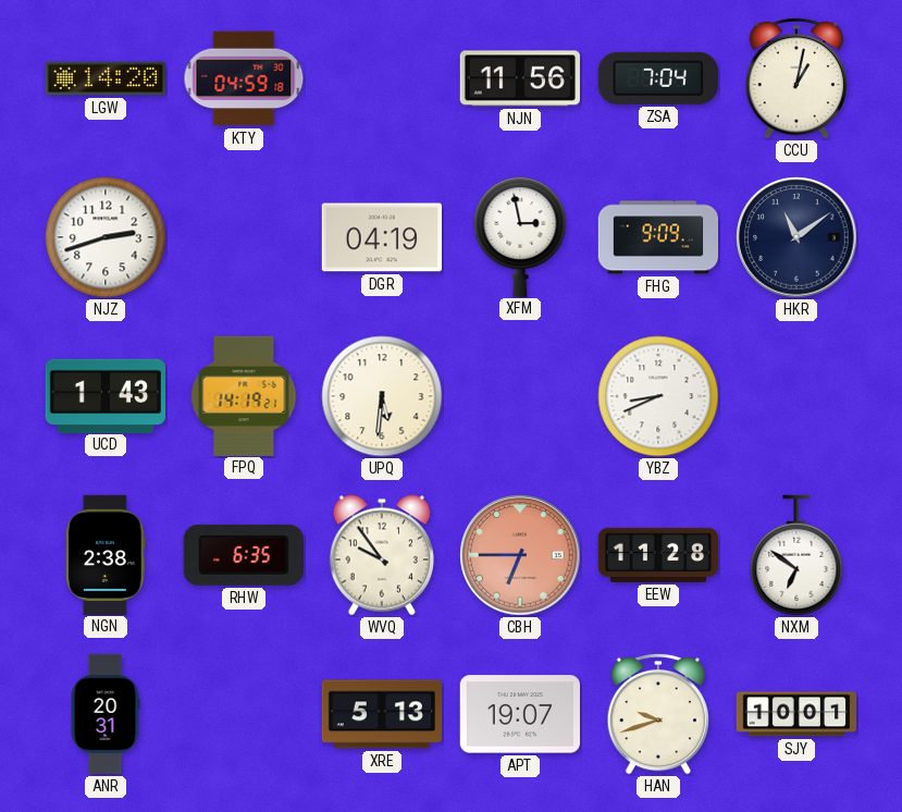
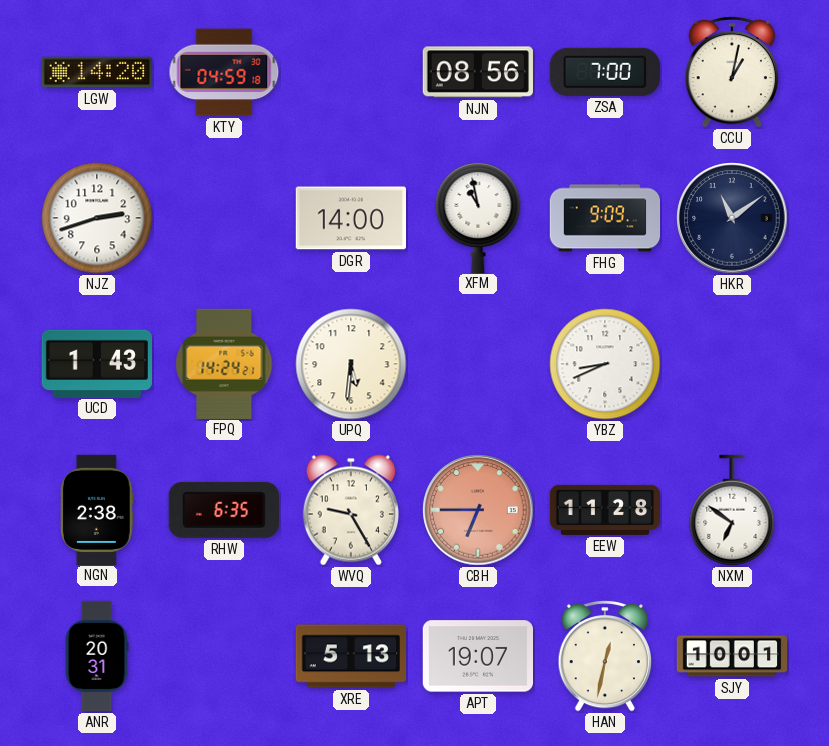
NJN: 11:56 -> 08:56
ZSA: 7:04 -> 7:00
DGR: 04:19 -> 14:00
XFM: 2:58 -> 10:58
FPQ: 14:19 -> 14:24
WVQ: 9:54 -> 9:25
HAN: 9:42 -> 12:32
